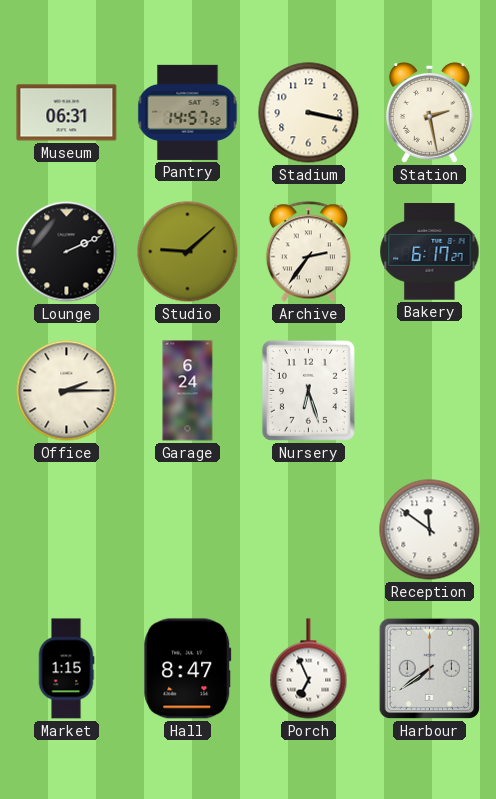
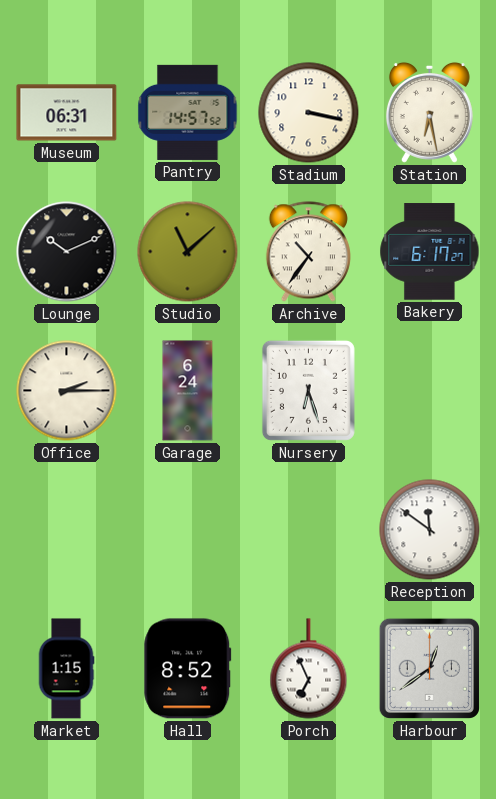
Station: 2:28 -> 6:28
Lounge: 2:11 -> 10:11
Studio: 9:08 -> 11:08
Archive: 2:36 -> 10:36
Hall: 8:47 -> 8:52
Harbour: 7:39 -> 12:39
